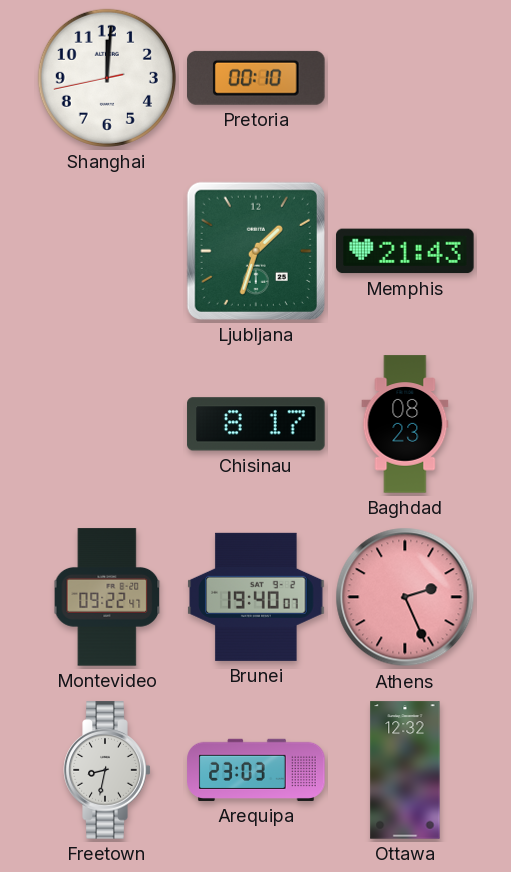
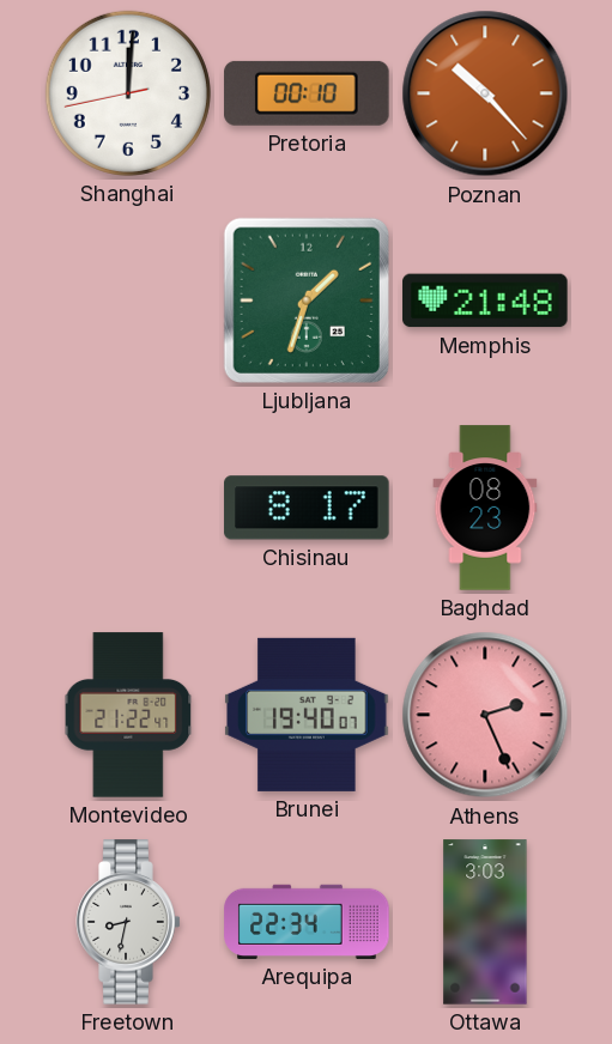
Poznan: none -> 10:23
Memphis: 21:43 -> 21:48
Montevideo: 09:22 -> 21:22
Arequipa: 23:03 -> 22:34
Ottawa: 12:32 -> 3:03
